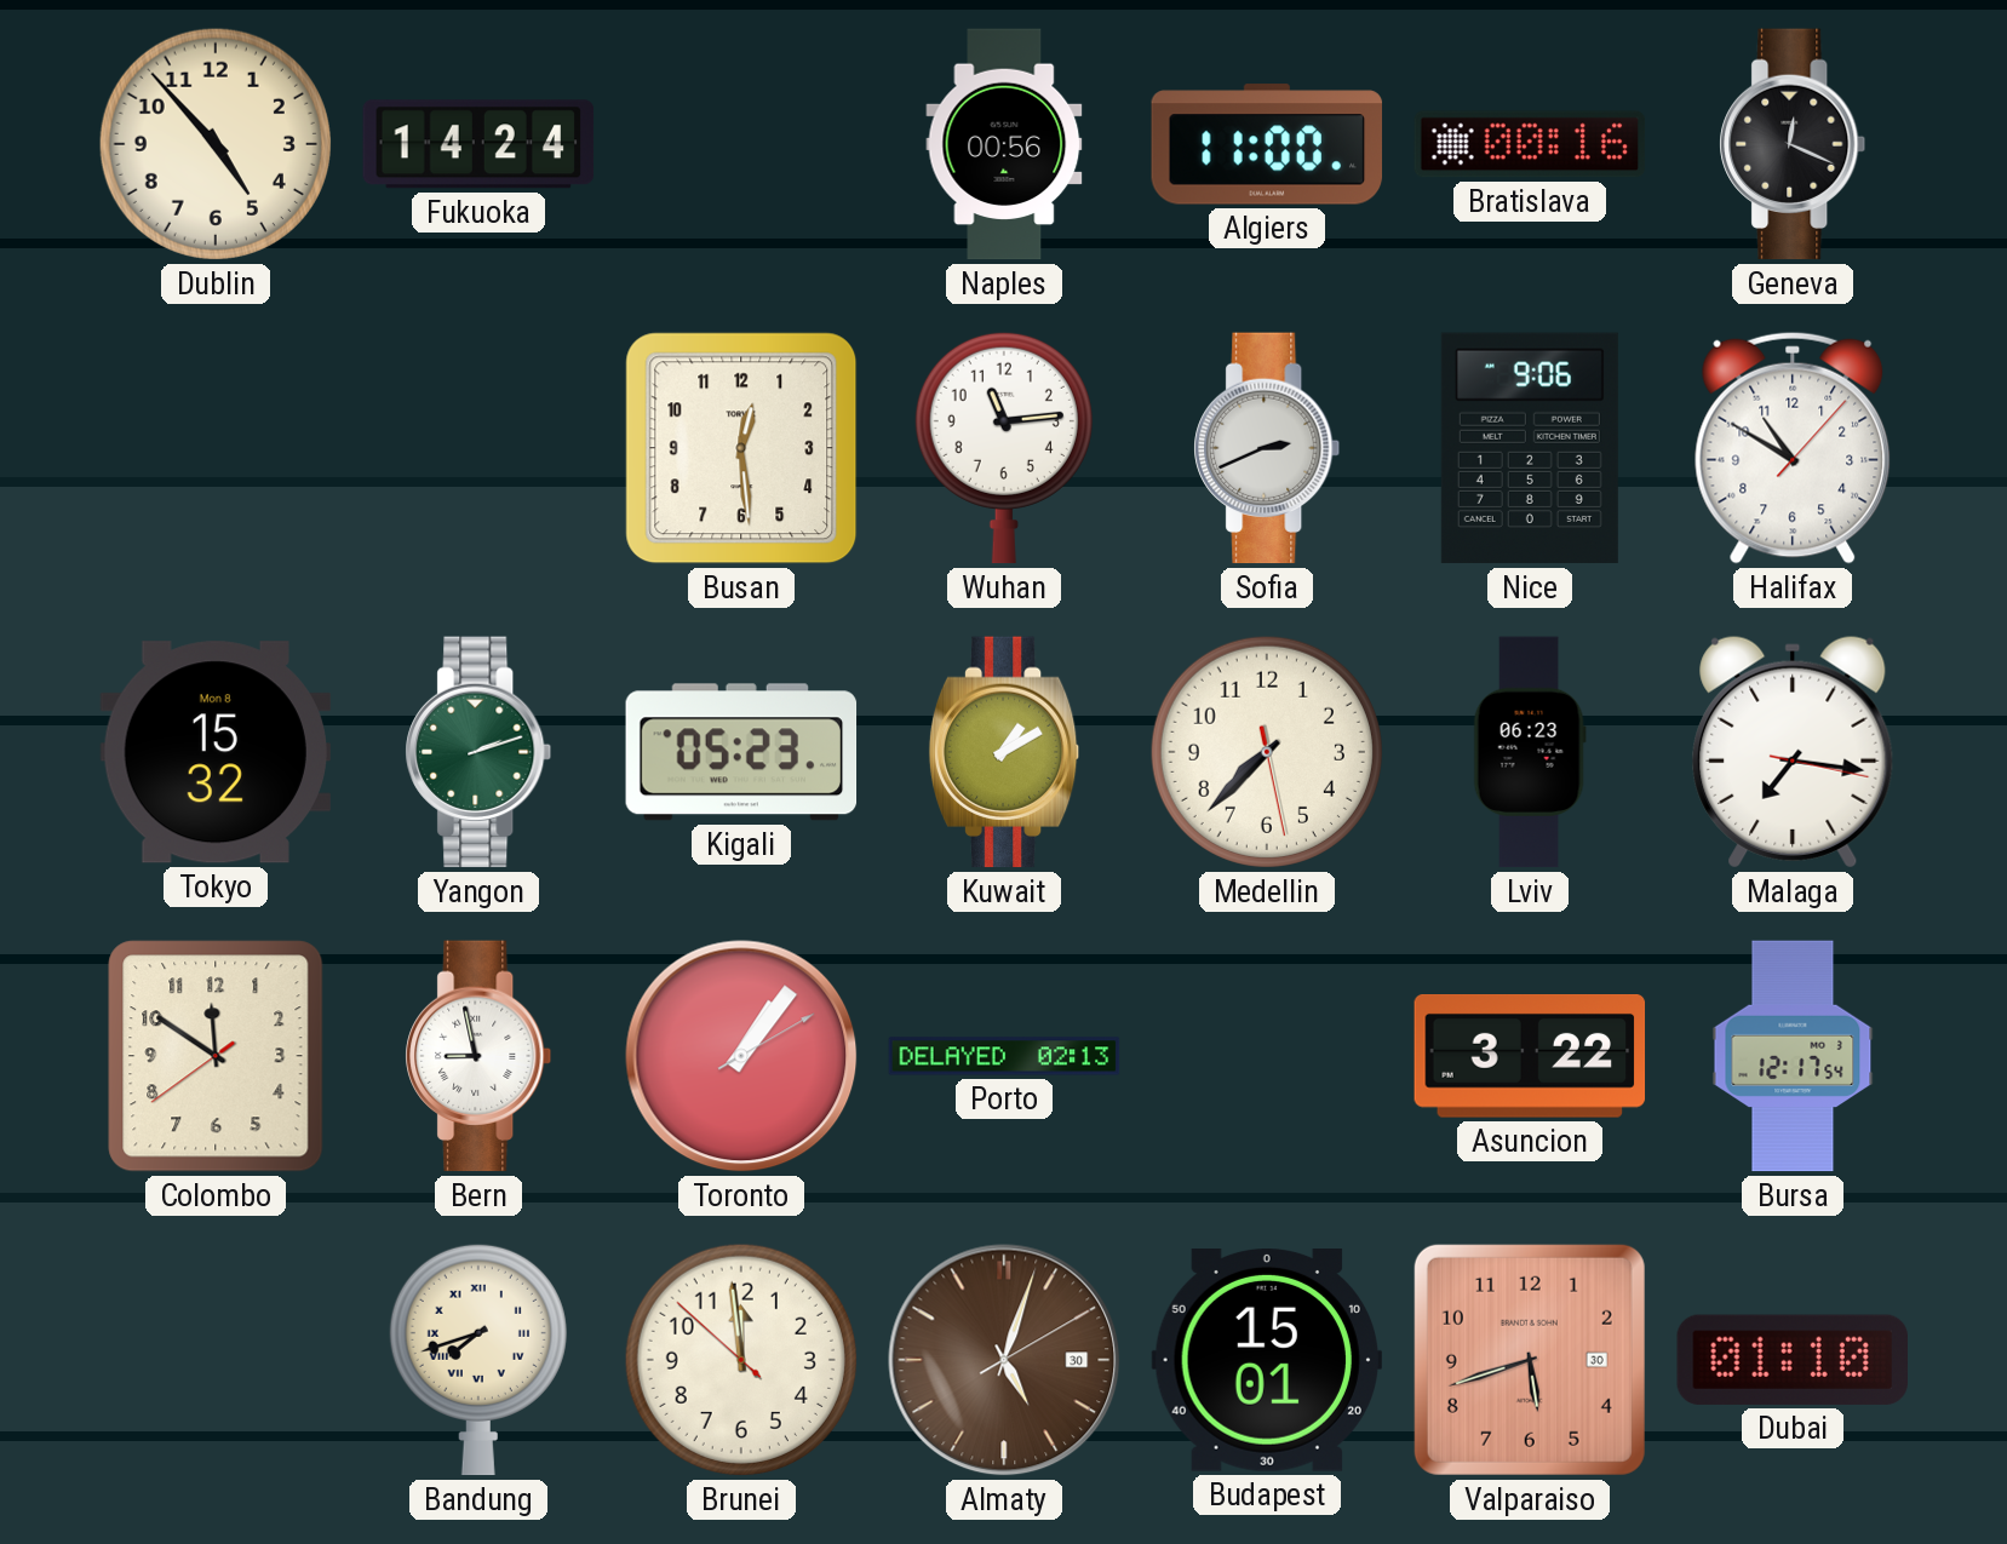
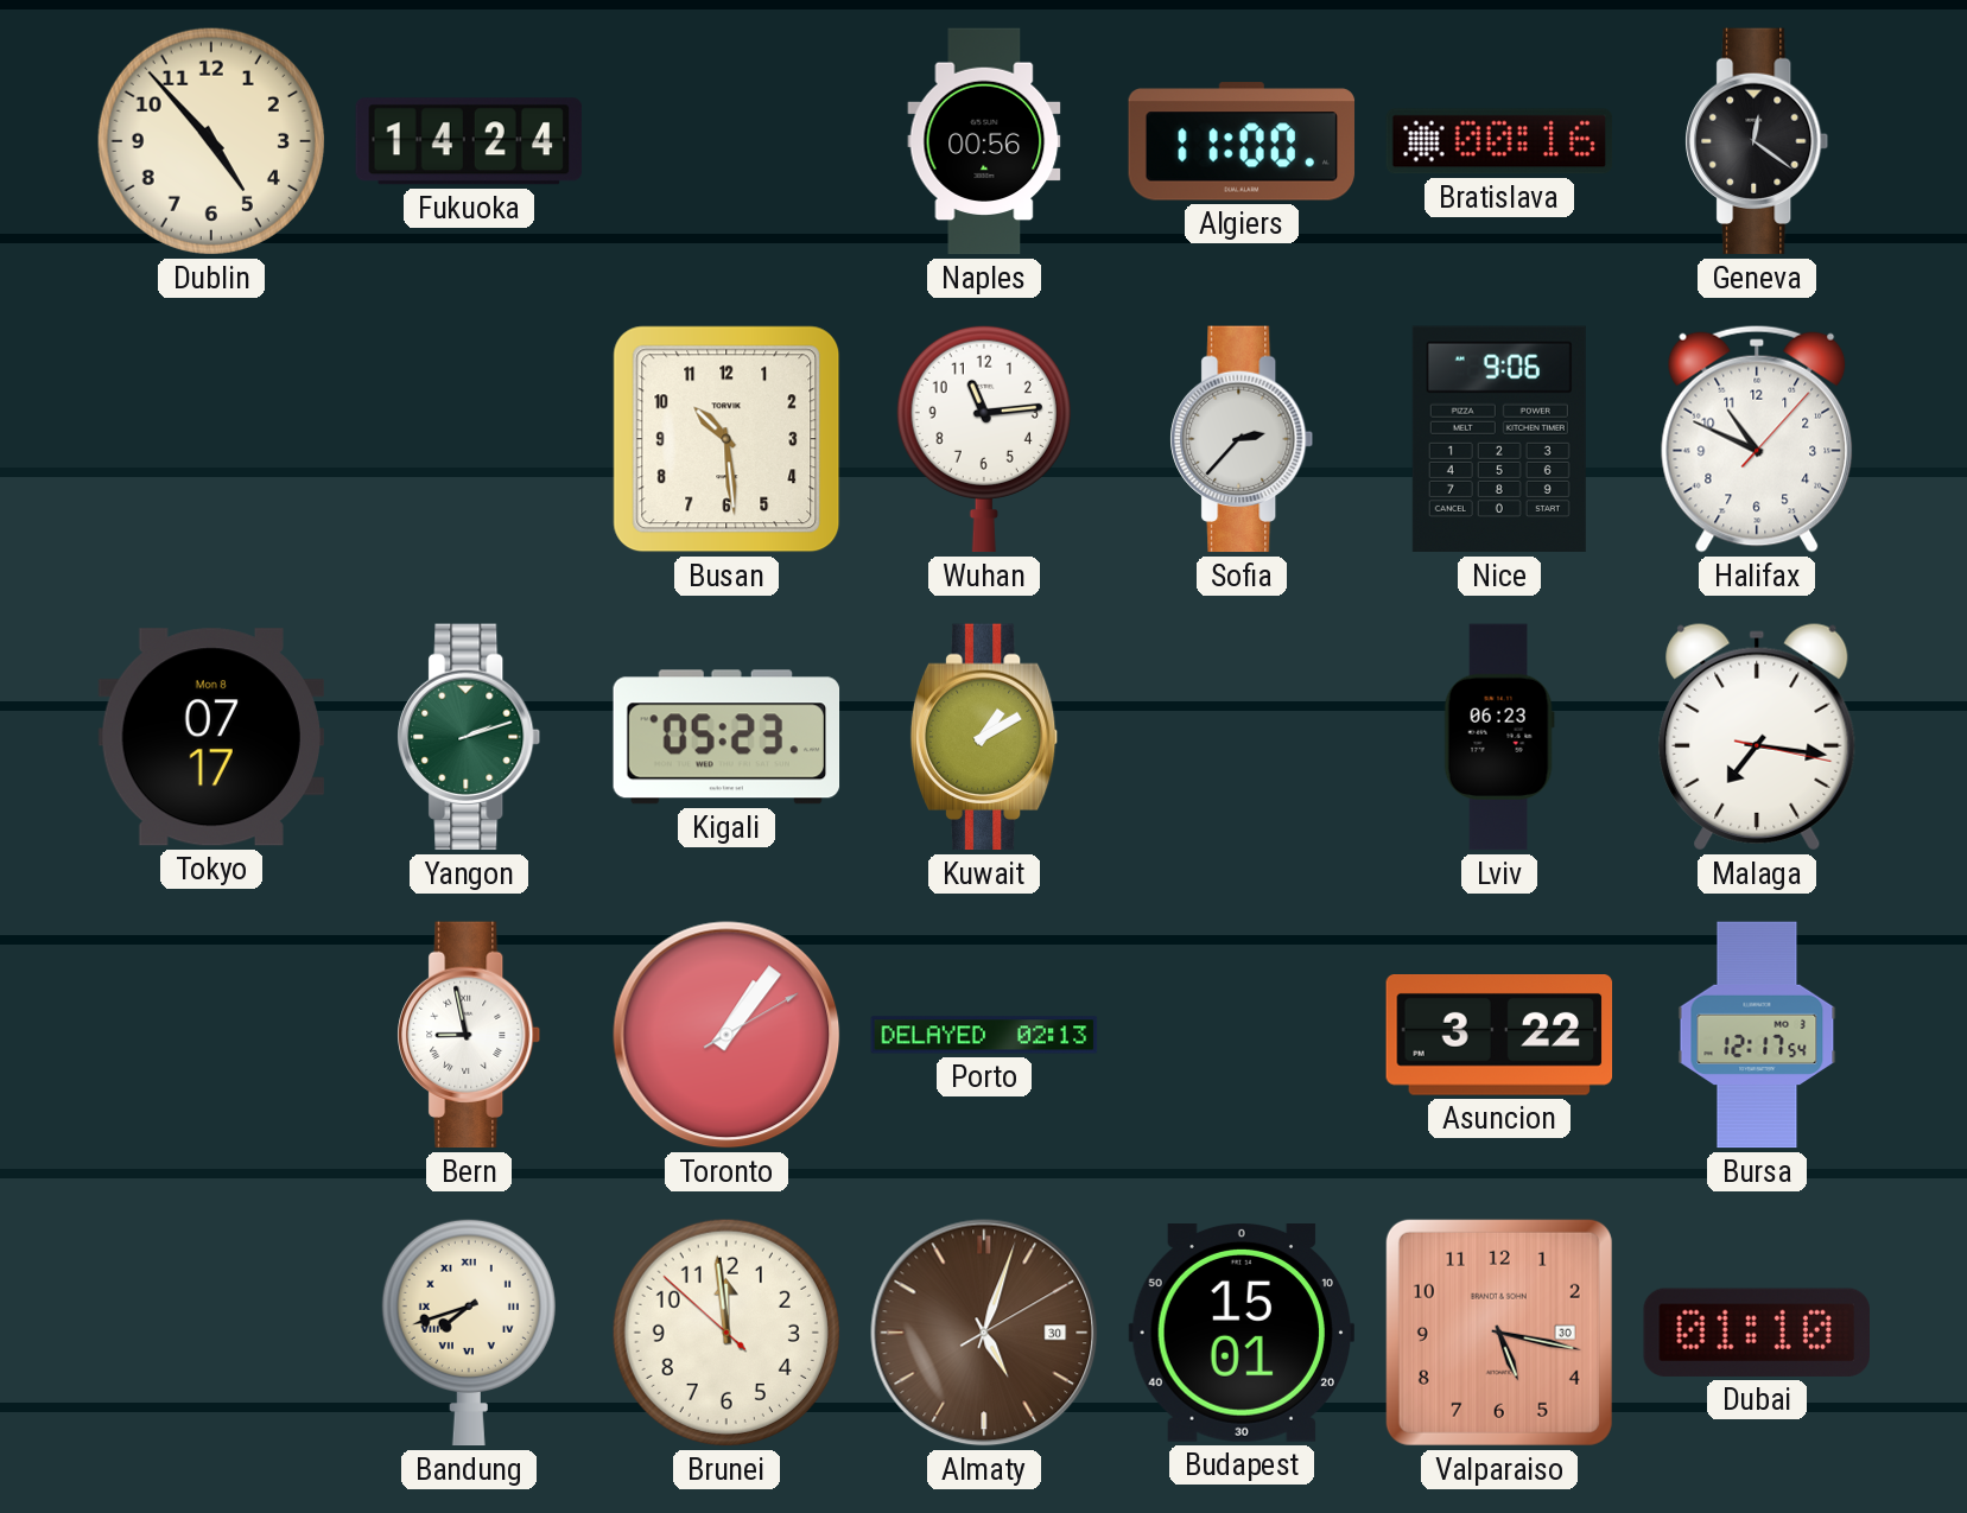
Geneva: 12:19 -> 12:21
Busan: 12:29 -> 10:29
Sofia: 2:41 -> 2:37
Halifax: 10:50 -> 10:49
Tokyo: 15:32 -> 07:17
Medellin: 7:37 -> none
Colombo: 11:50 -> none
Valparaiso: 5:42 -> 5:17
